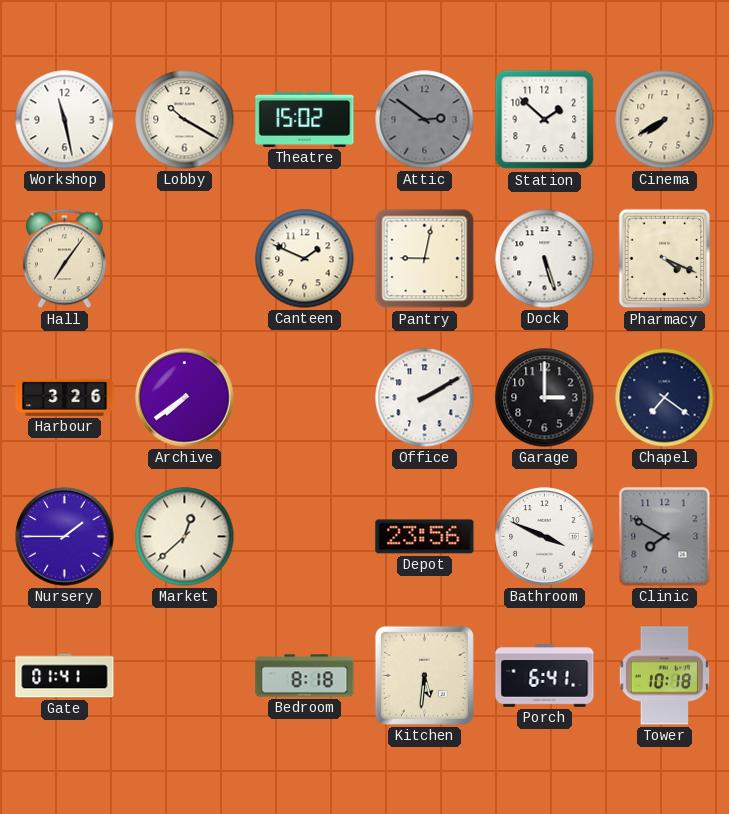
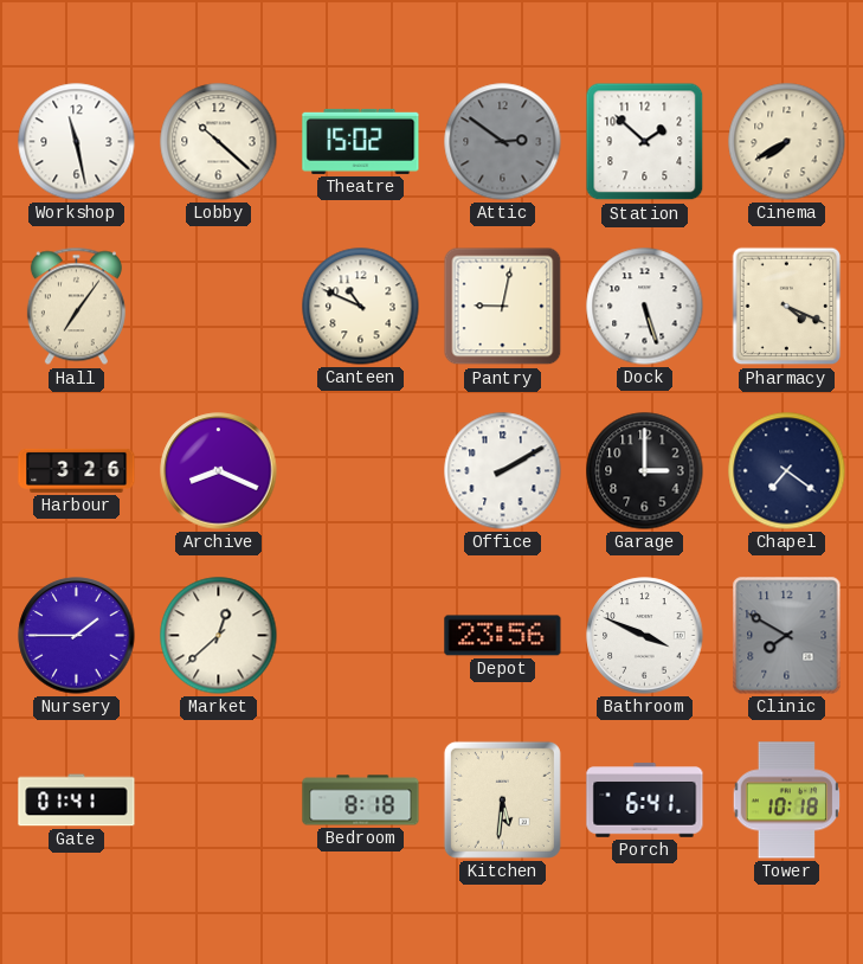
Lobby: 10:20 -> 10:22
Canteen: 1:49 -> 10:49
Archive: 7:39 -> 8:19
